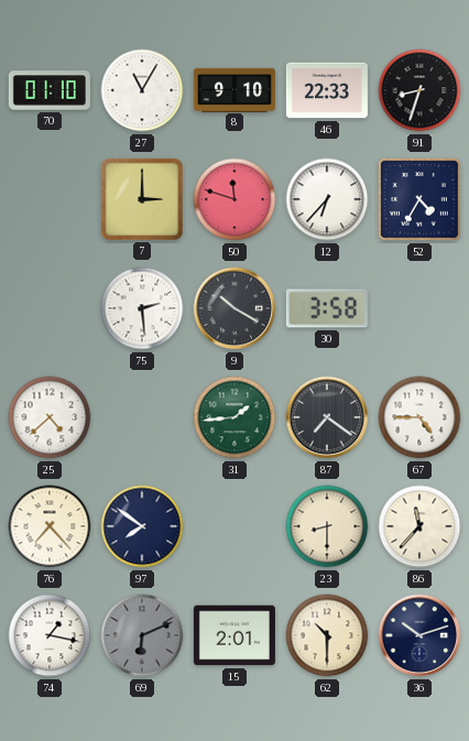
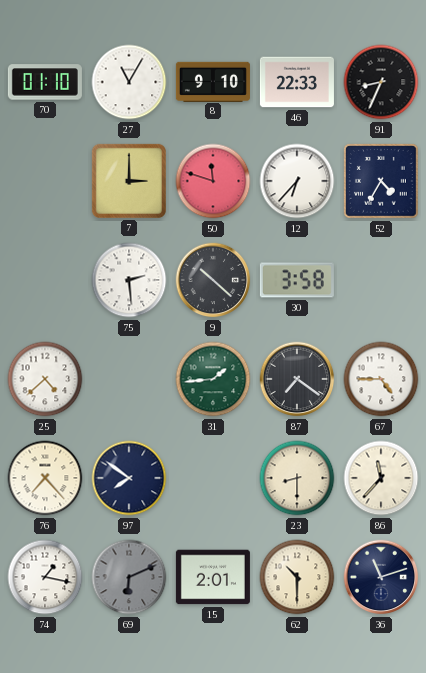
91: 8:33 -> 8:34
9: 10:20 -> 10:22
36: 10:12 -> 11:12
